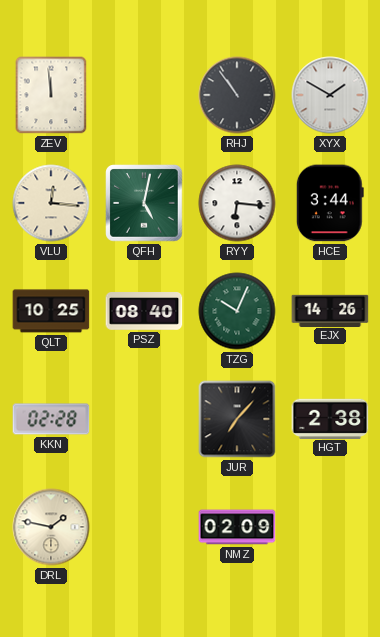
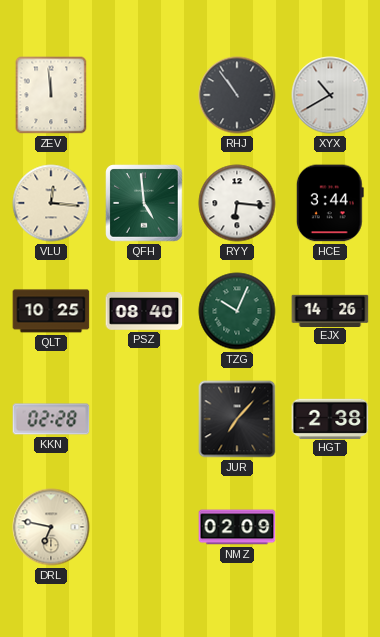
XYX: 1:50 -> 10:40
QFH: 5:02 -> 4:59
DRL: 1:47 -> 6:47
